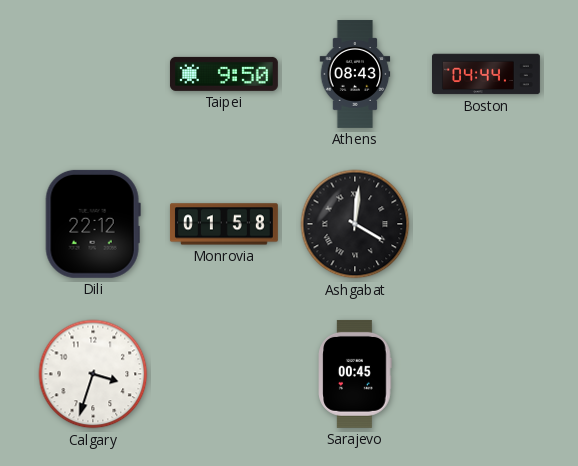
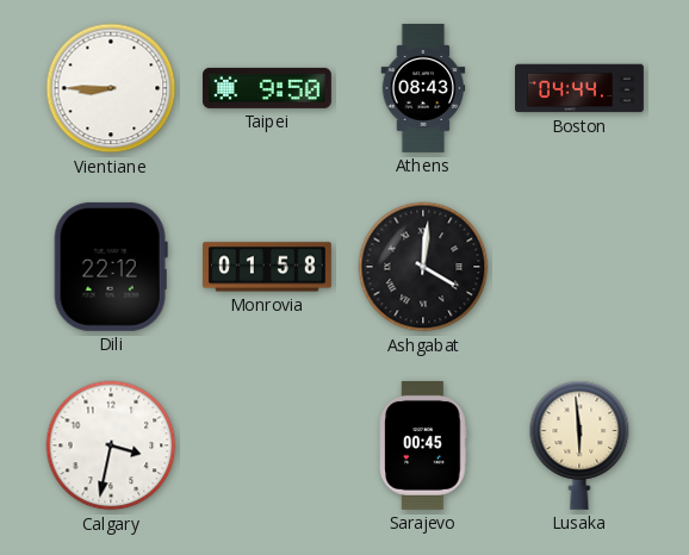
Vientiane: none -> 8:45
Calgary: 3:33 -> 3:32
Lusaka: none -> 5:59
